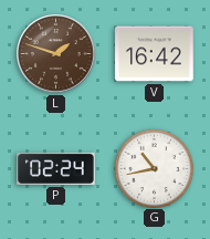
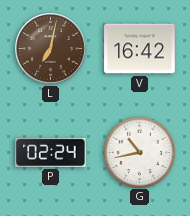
L: 1:48 -> 7:02
